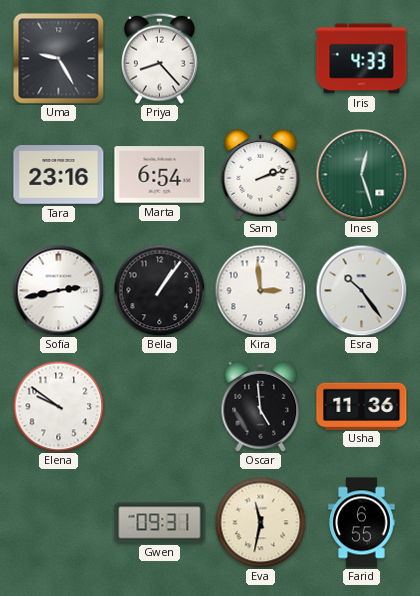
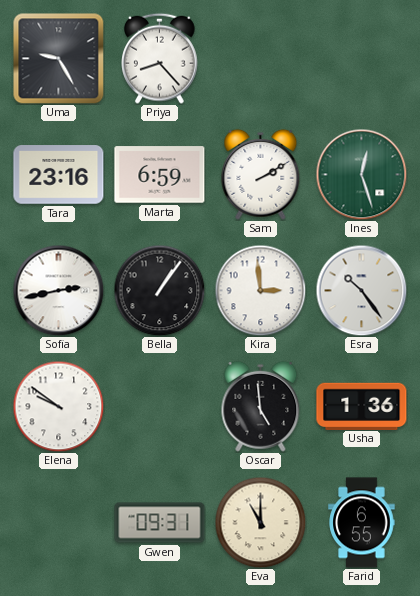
Iris: 4:33 -> none
Marta: 6:54 -> 6:59
Sam: 2:12 -> 2:10
Usha: 11:36 -> 1:36
Eva: 11:32 -> 11:00
